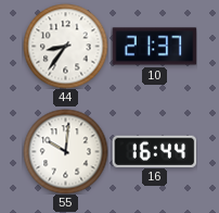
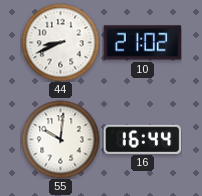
44: 8:36 -> 8:41
10: 21:37 -> 21:02
